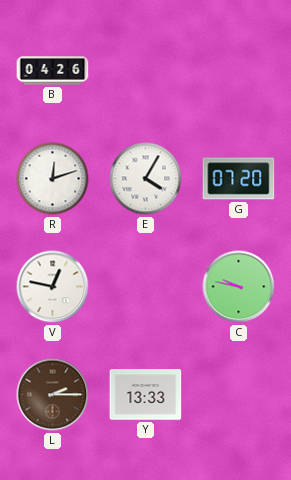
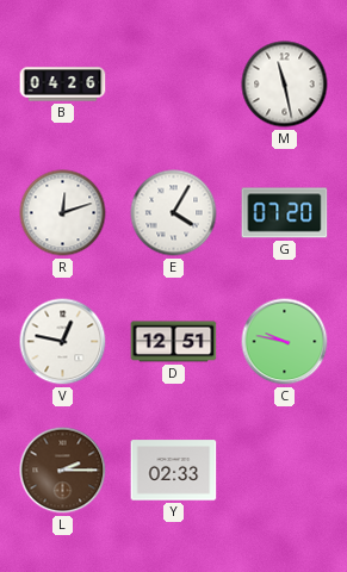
M: none -> 11:28
D: none -> 12:51
Y: 13:33 -> 02:33
